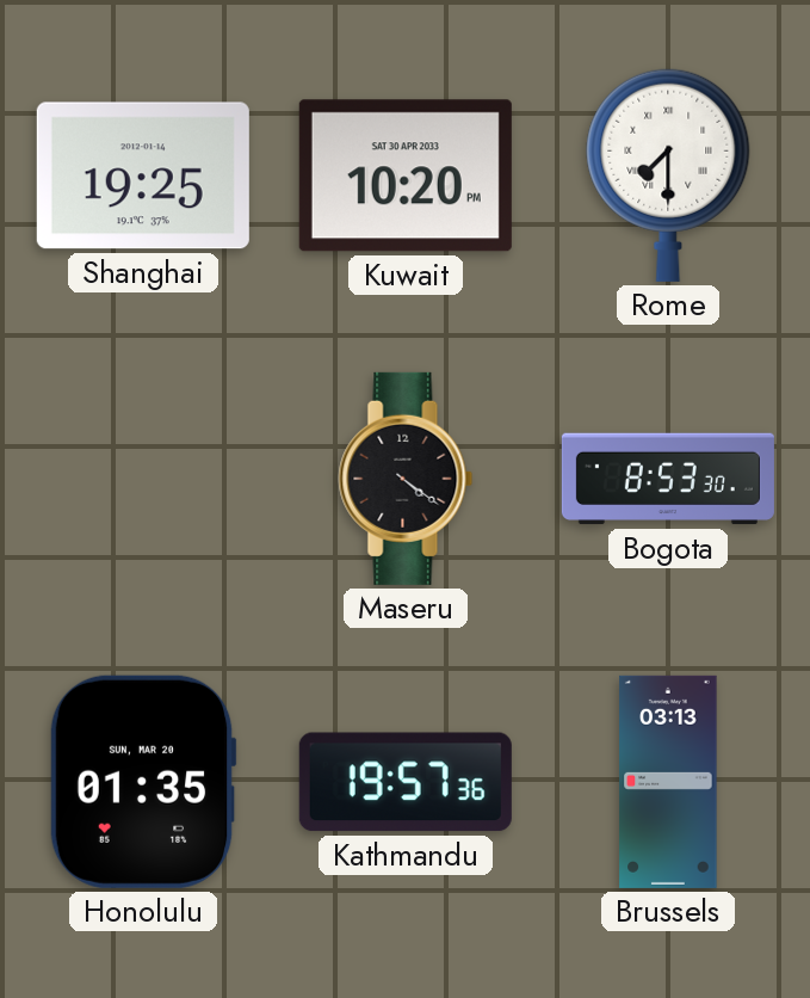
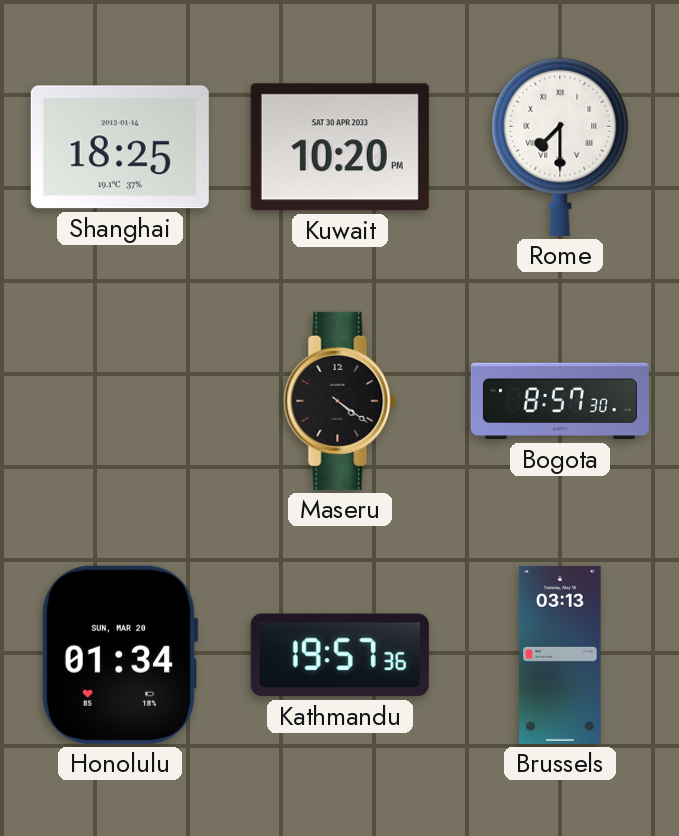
Shanghai: 19:25 -> 18:25
Bogota: 8:53 -> 8:57
Honolulu: 01:35 -> 01:34
